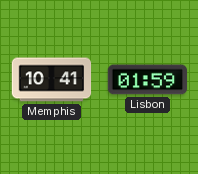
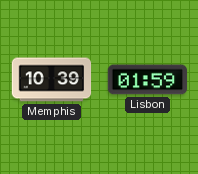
Memphis: 10:41 -> 10:39
